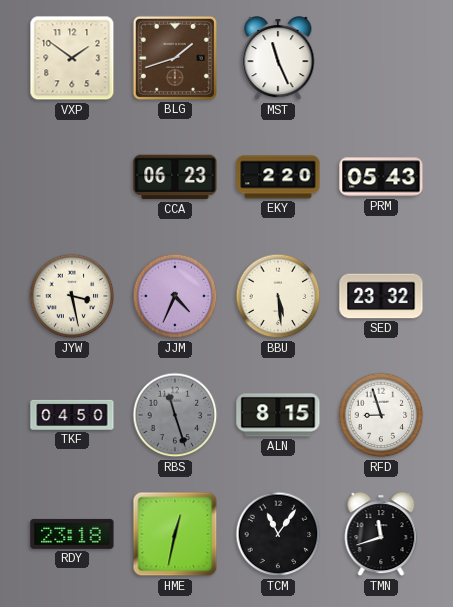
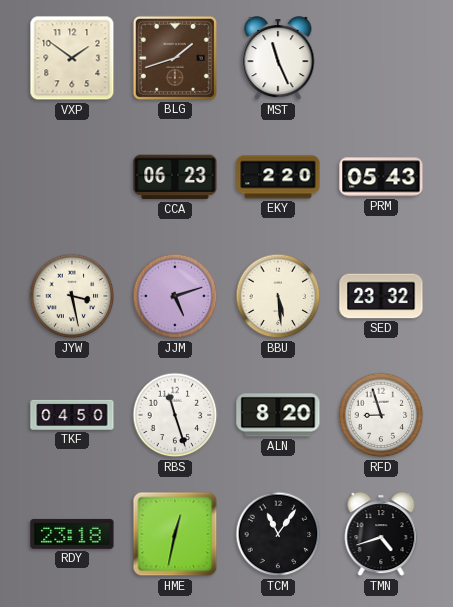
JJM: 4:34 -> 5:12
RBS dial: grey -> white
ALN: 8:15 -> 8:20
TMN: 11:42 -> 4:42
